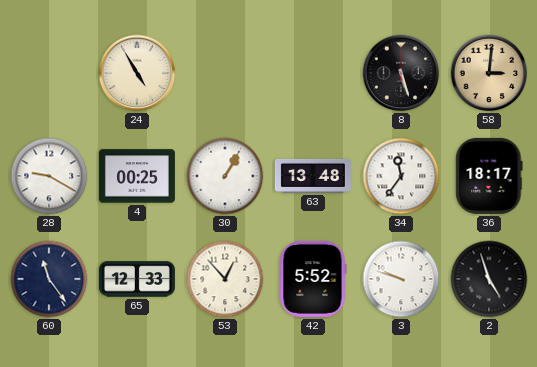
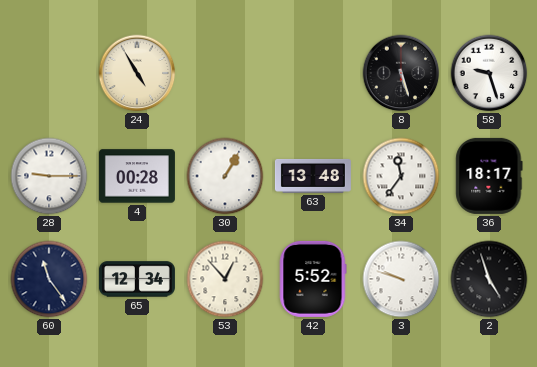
58: 3:01 -> 9:27
58 dial: champagne -> white
28: 9:20 -> 9:15
4: 00:25 -> 00:28
65: 12:33 -> 12:34
